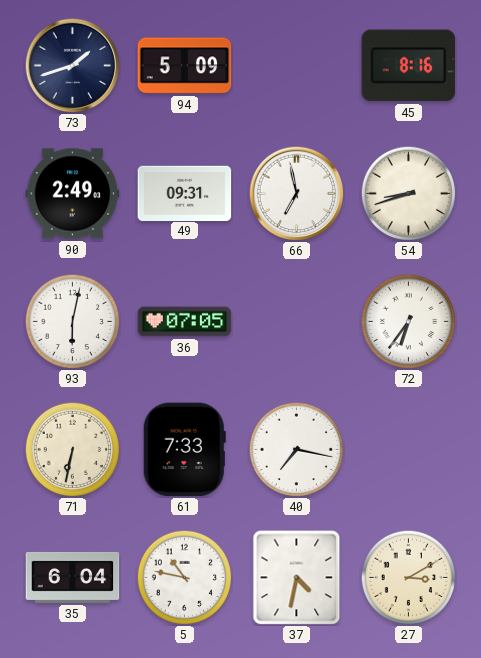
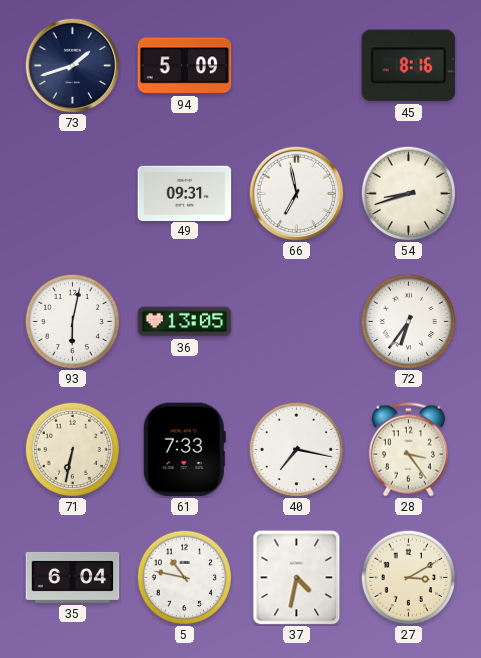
90: 2:49 -> none
36: 07:05 -> 13:05
28: none -> 3:24
